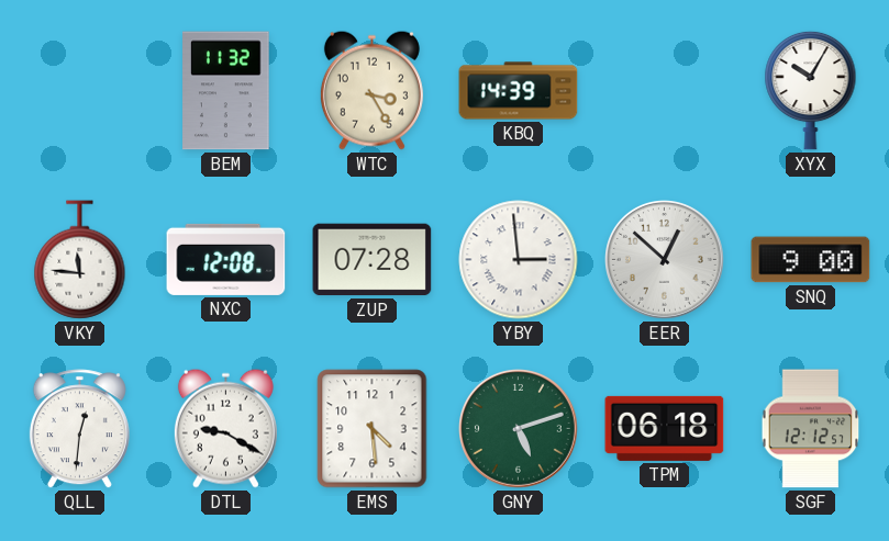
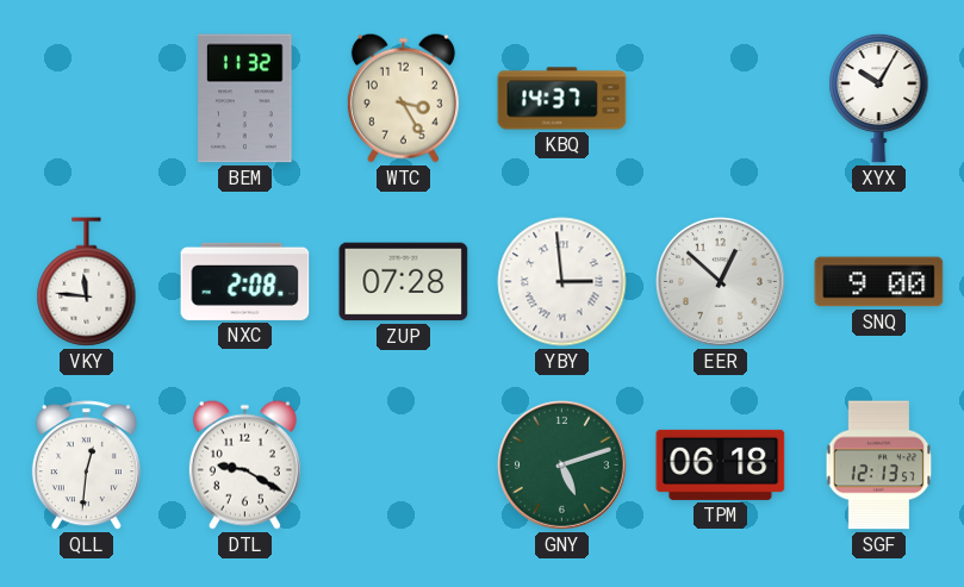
KBQ: 14:39 -> 14:37
NXC: 12:08 -> 2:08
EMS: 4:29 -> none
SGF: 12:12 -> 12:13
